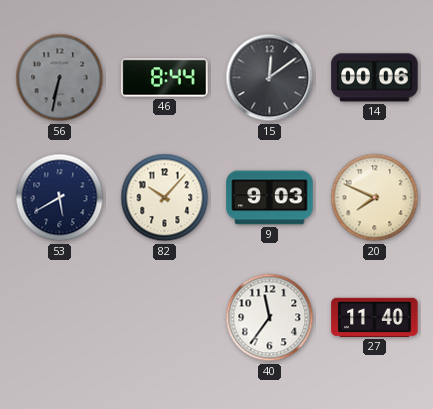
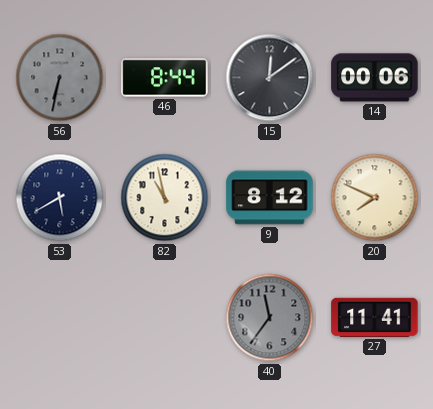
82: 10:07 -> 10:58
9: 9:03 -> 8:12
40 dial: white -> grey
27: 11:40 -> 11:41
